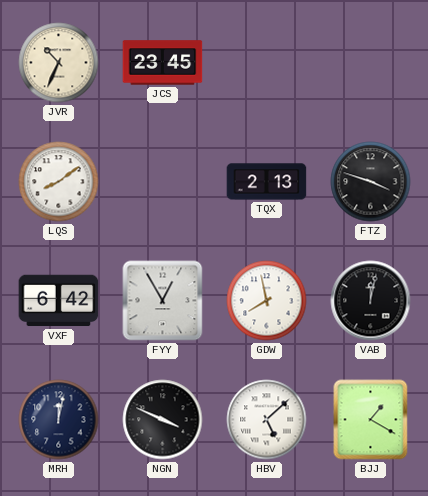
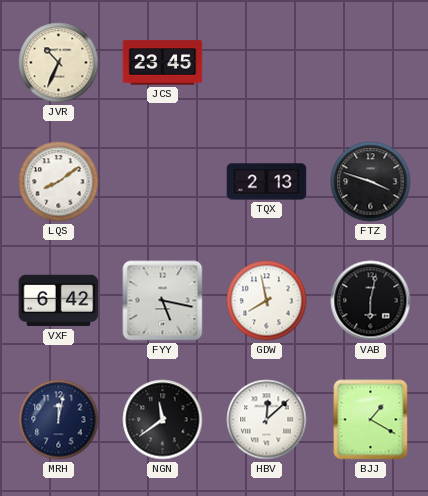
FYY: 12:55 -> 5:17
VAB: 12:02 -> 6:02
NGN: 3:49 -> 11:39
HBV: 5:08 -> 12:08
